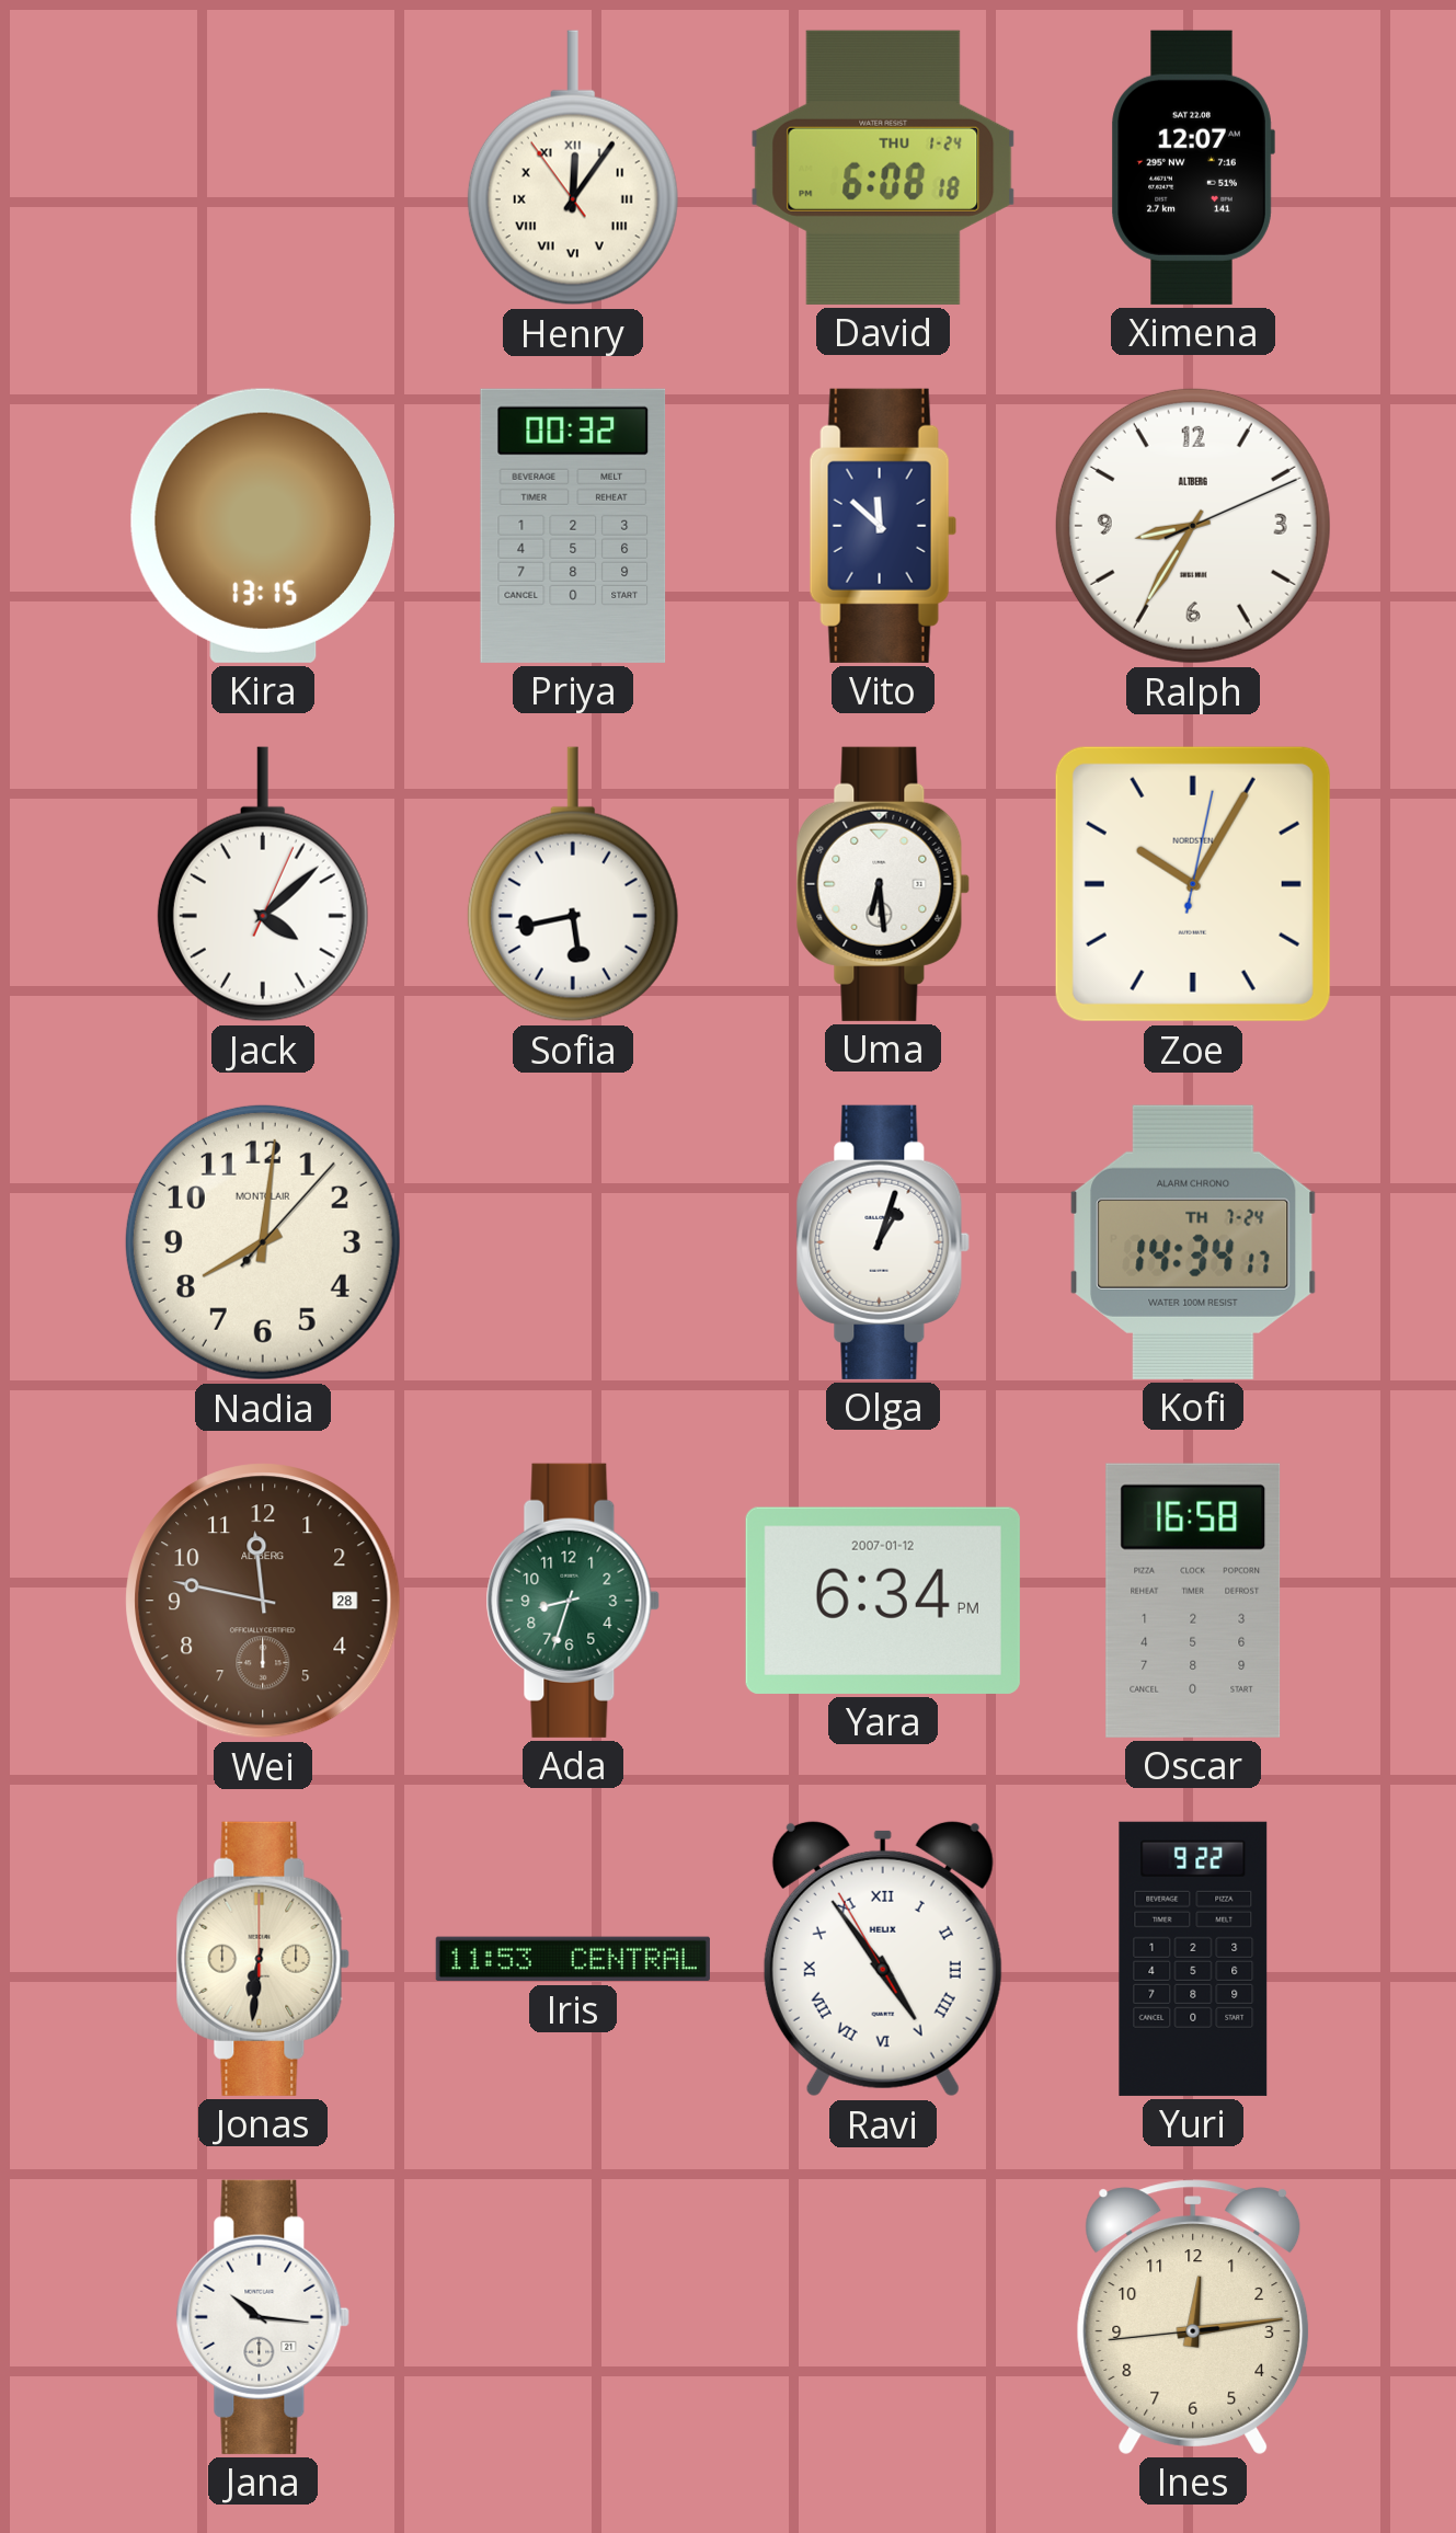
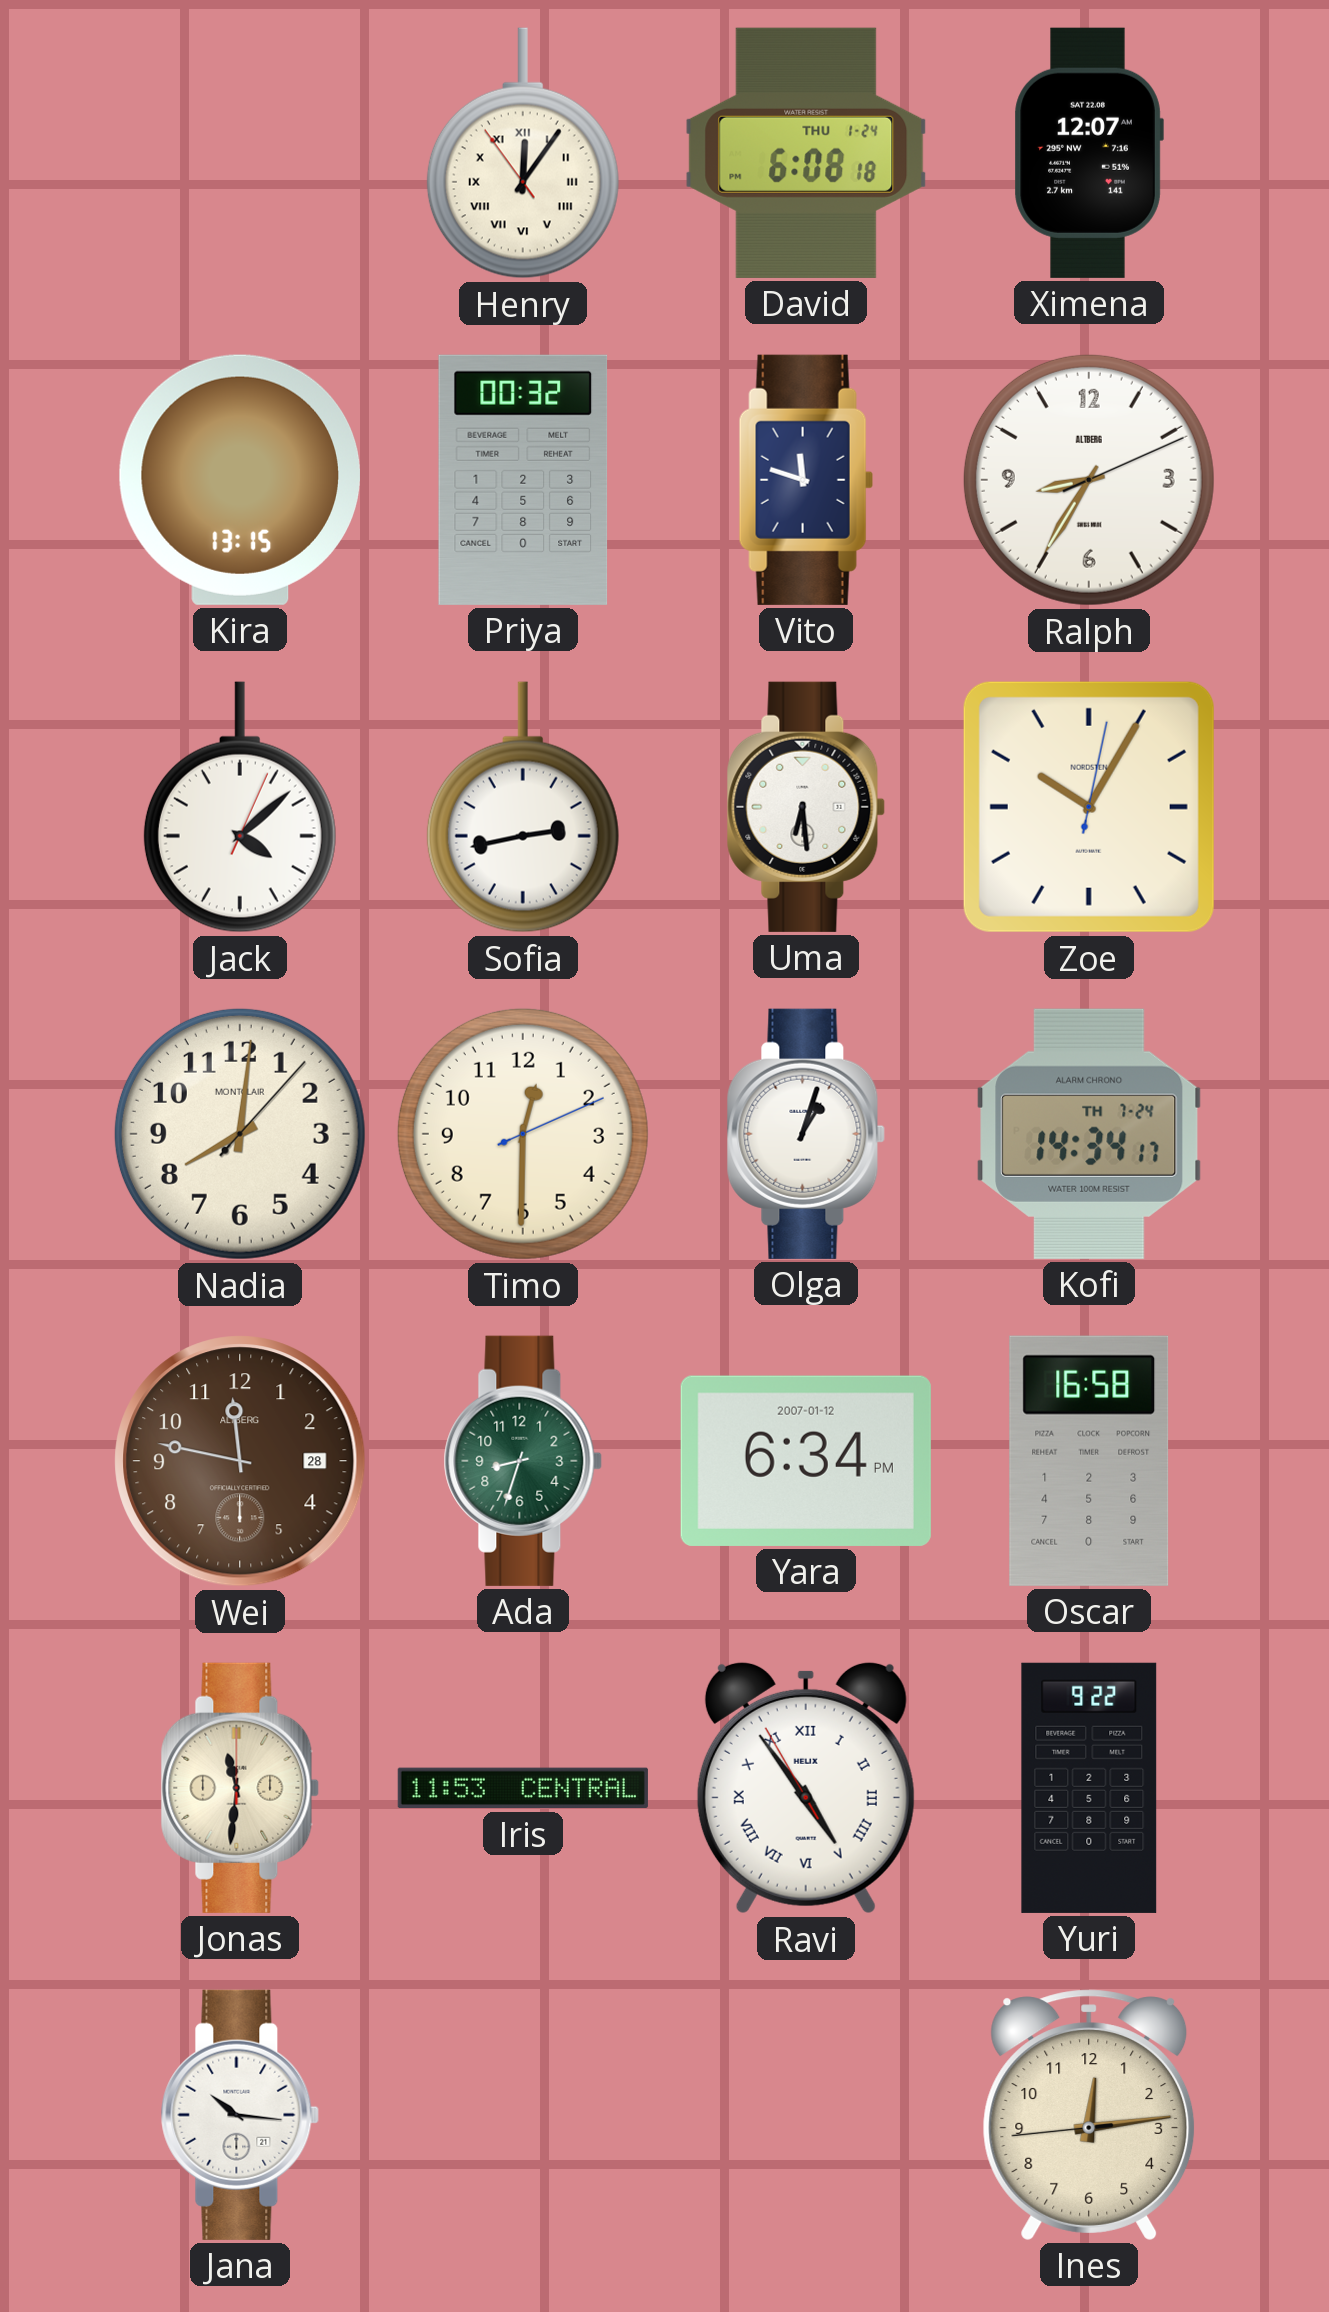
Vito: 11:52 -> 11:48
Sofia: 5:43 -> 2:43
Timo: none -> 12:30
Jonas: 6:31 -> 11:31
